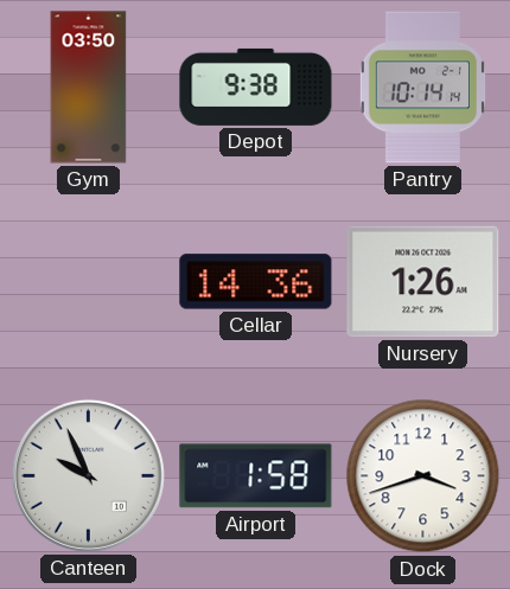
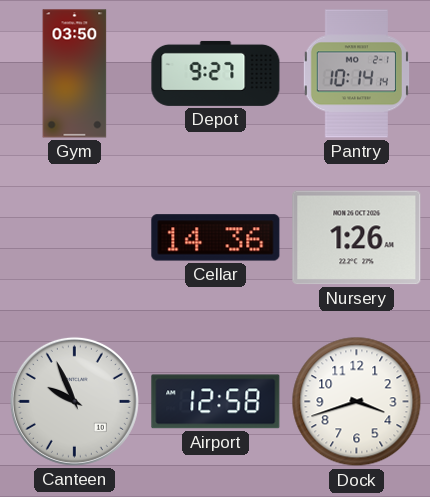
Depot: 9:38 -> 9:27
Airport: 1:58 -> 12:58
